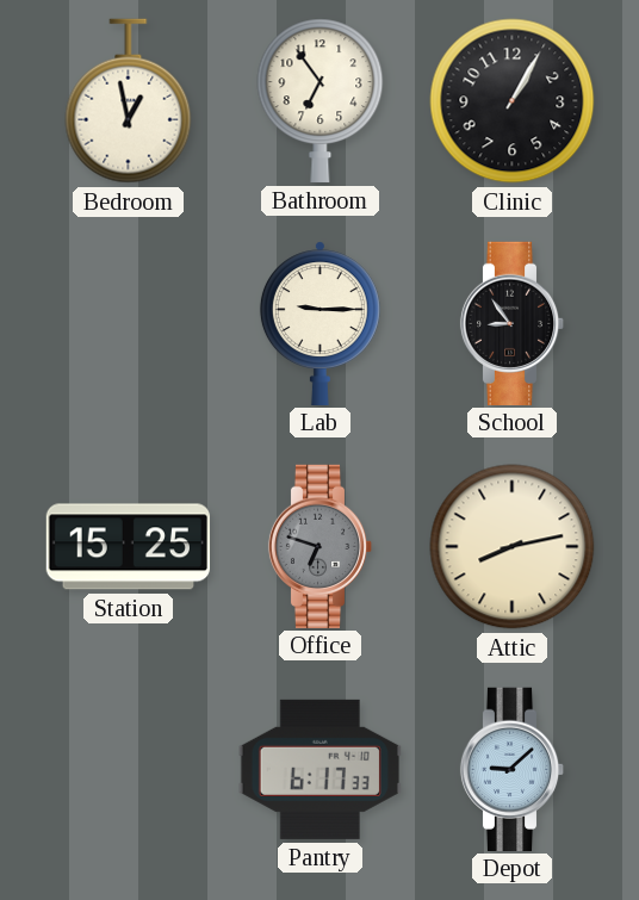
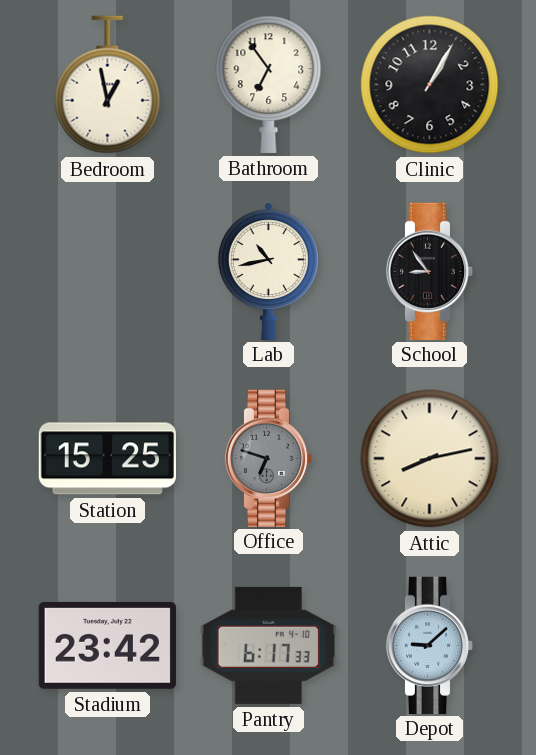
Lab: 9:15 -> 10:43
Stadium: none -> 23:42
